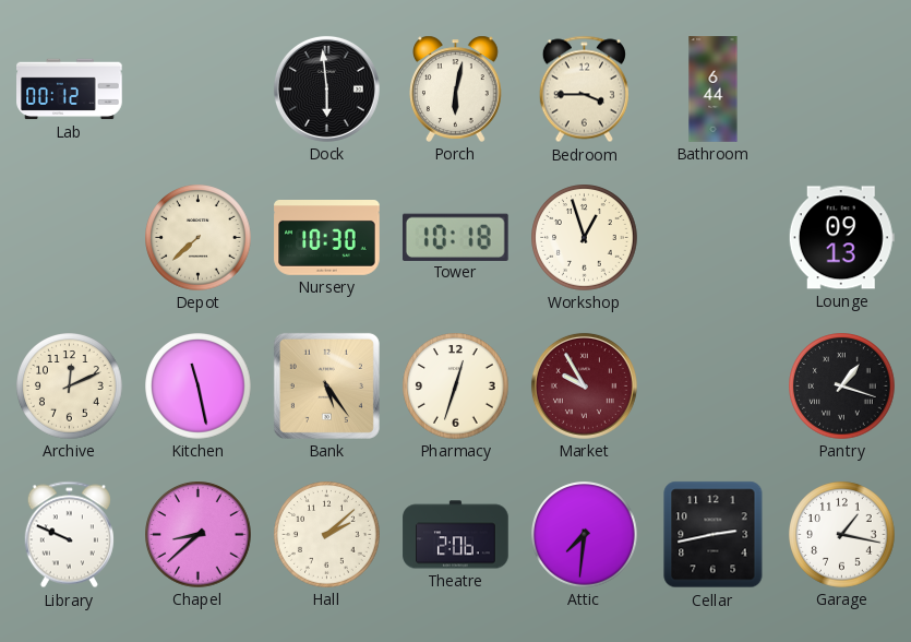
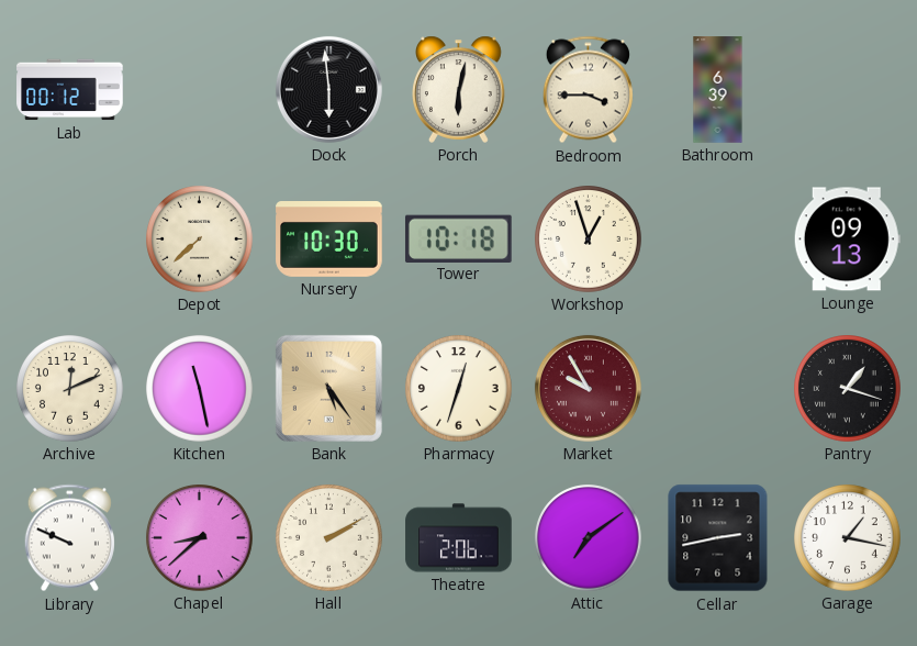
Bathroom: 6:44 -> 6:39
Hall: 2:08 -> 2:10
Attic: 7:31 -> 7:09
